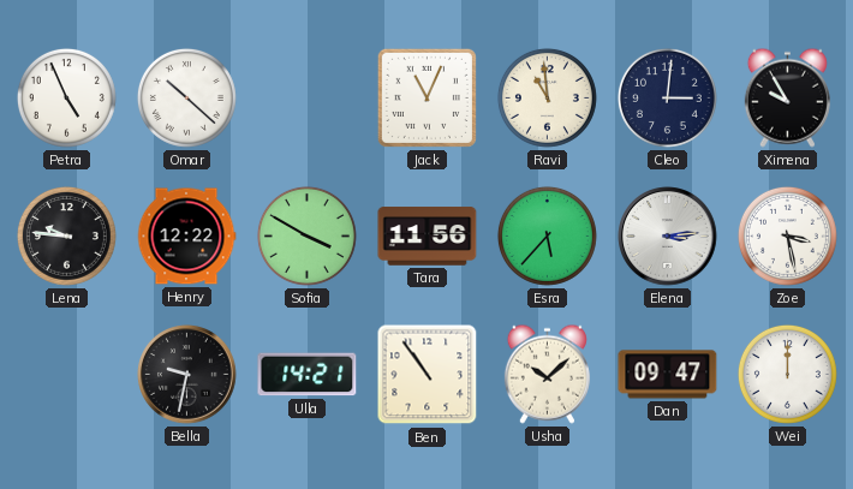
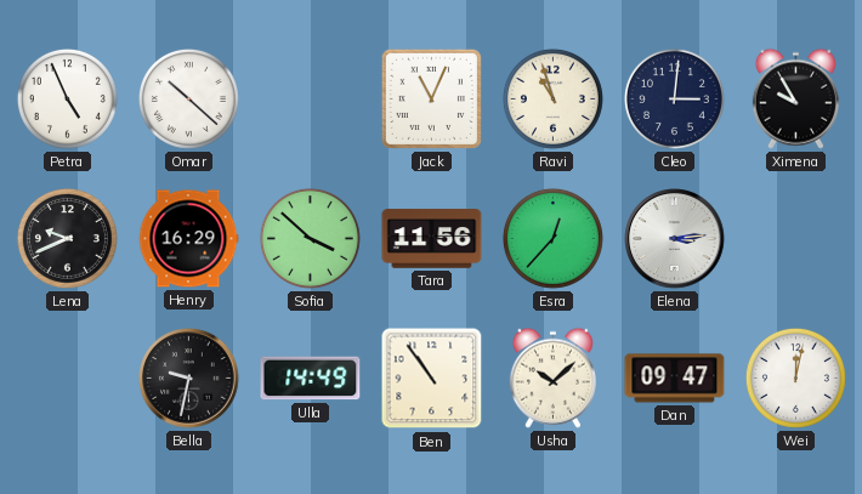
Ravi: 10:59 -> 10:57
Lena: 9:46 -> 9:41
Henry: 12:22 -> 16:29
Sofia: 3:50 -> 3:52
Esra: 5:37 -> 12:37
Zoe: 3:28 -> none
Ulla: 14:21 -> 14:49
Wei: 12:00 -> 12:02
